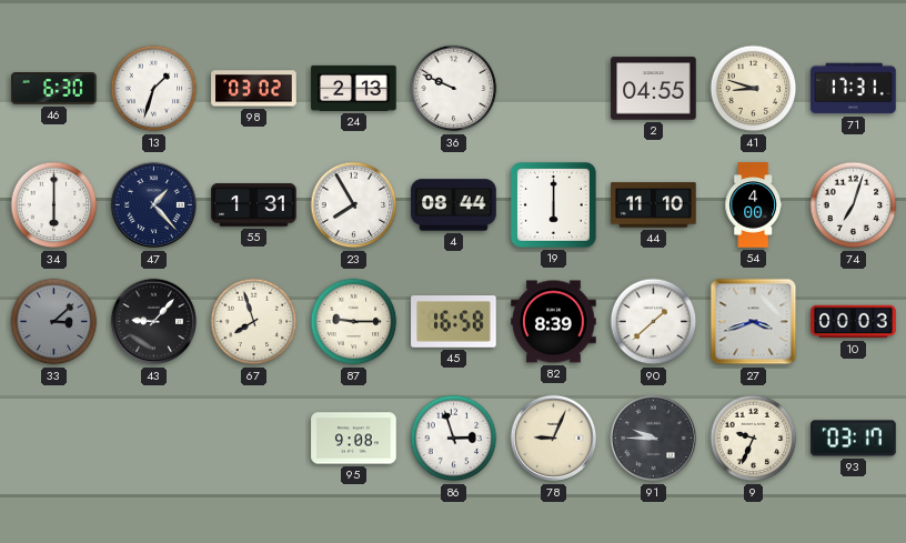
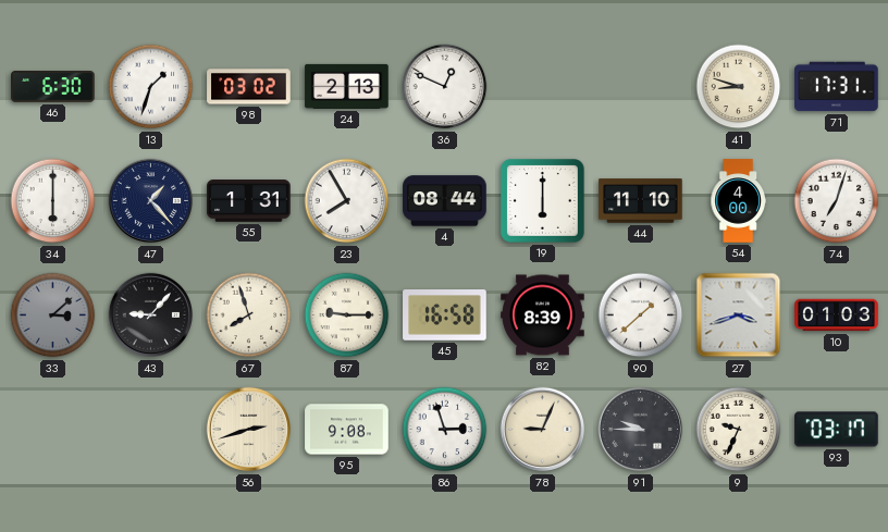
36: 9:49 -> 12:49
2: 04:55 -> none
10: 00:03 -> 01:03
56: none -> 2:42
